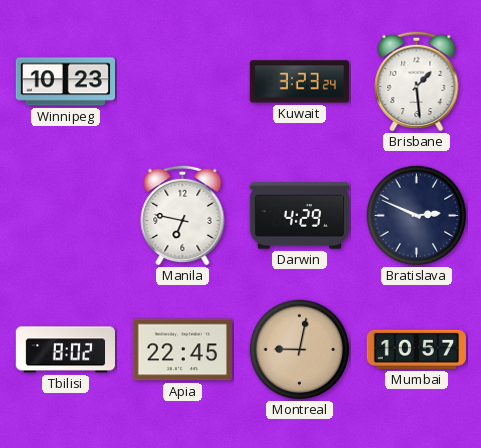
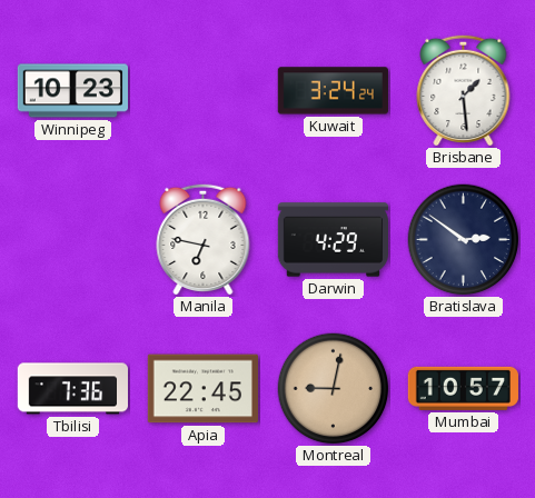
Kuwait: 3:23 -> 3:24
Bratislava: 2:49 -> 2:51
Tbilisi: 8:02 -> 7:36
